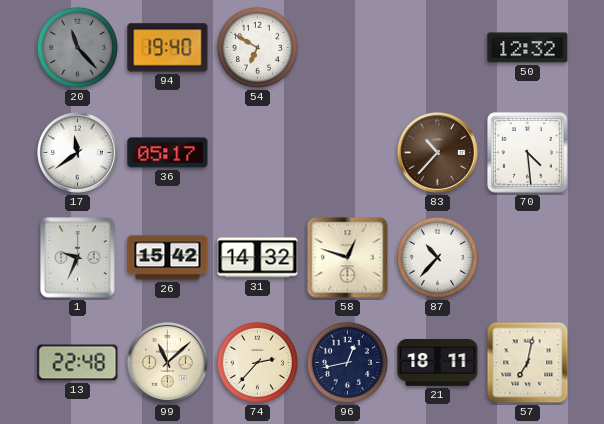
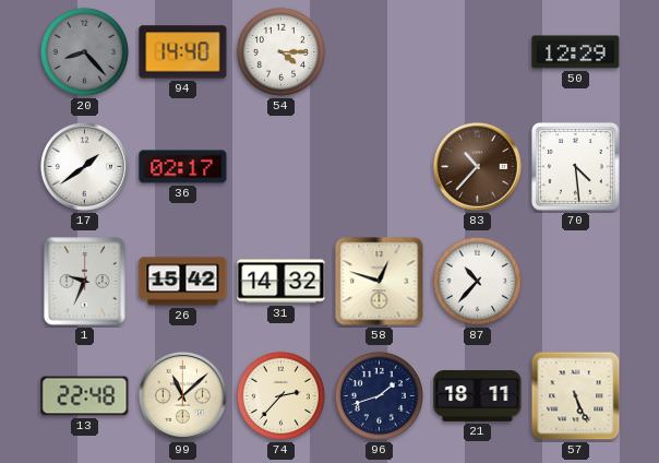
20: 11:23 -> 8:23
94: 19:40 -> 14:40
54: 6:50 -> 4:15
50: 12:32 -> 12:29
17: 11:39 -> 1:39
36: 05:17 -> 02:17
96: 12:43 -> 1:42
57: 7:02 -> 5:26
